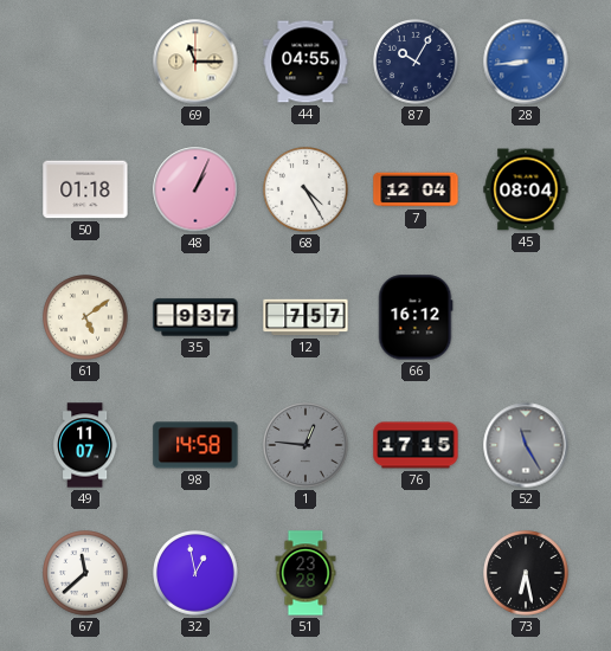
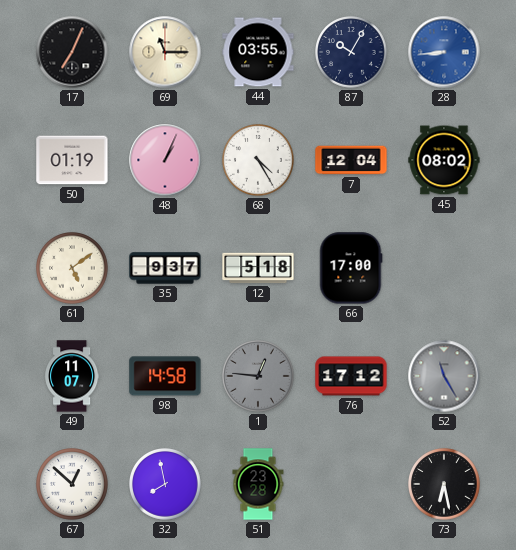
17: none -> 7:04
44: 04:55 -> 03:55
50: 01:18 -> 01:19
45: 08:04 -> 08:02
12: 7:57 -> 5:18
66: 16:12 -> 17:00
76: 17:15 -> 17:12
67: 11:38 -> 12:52
32: 12:58 -> 7:58
